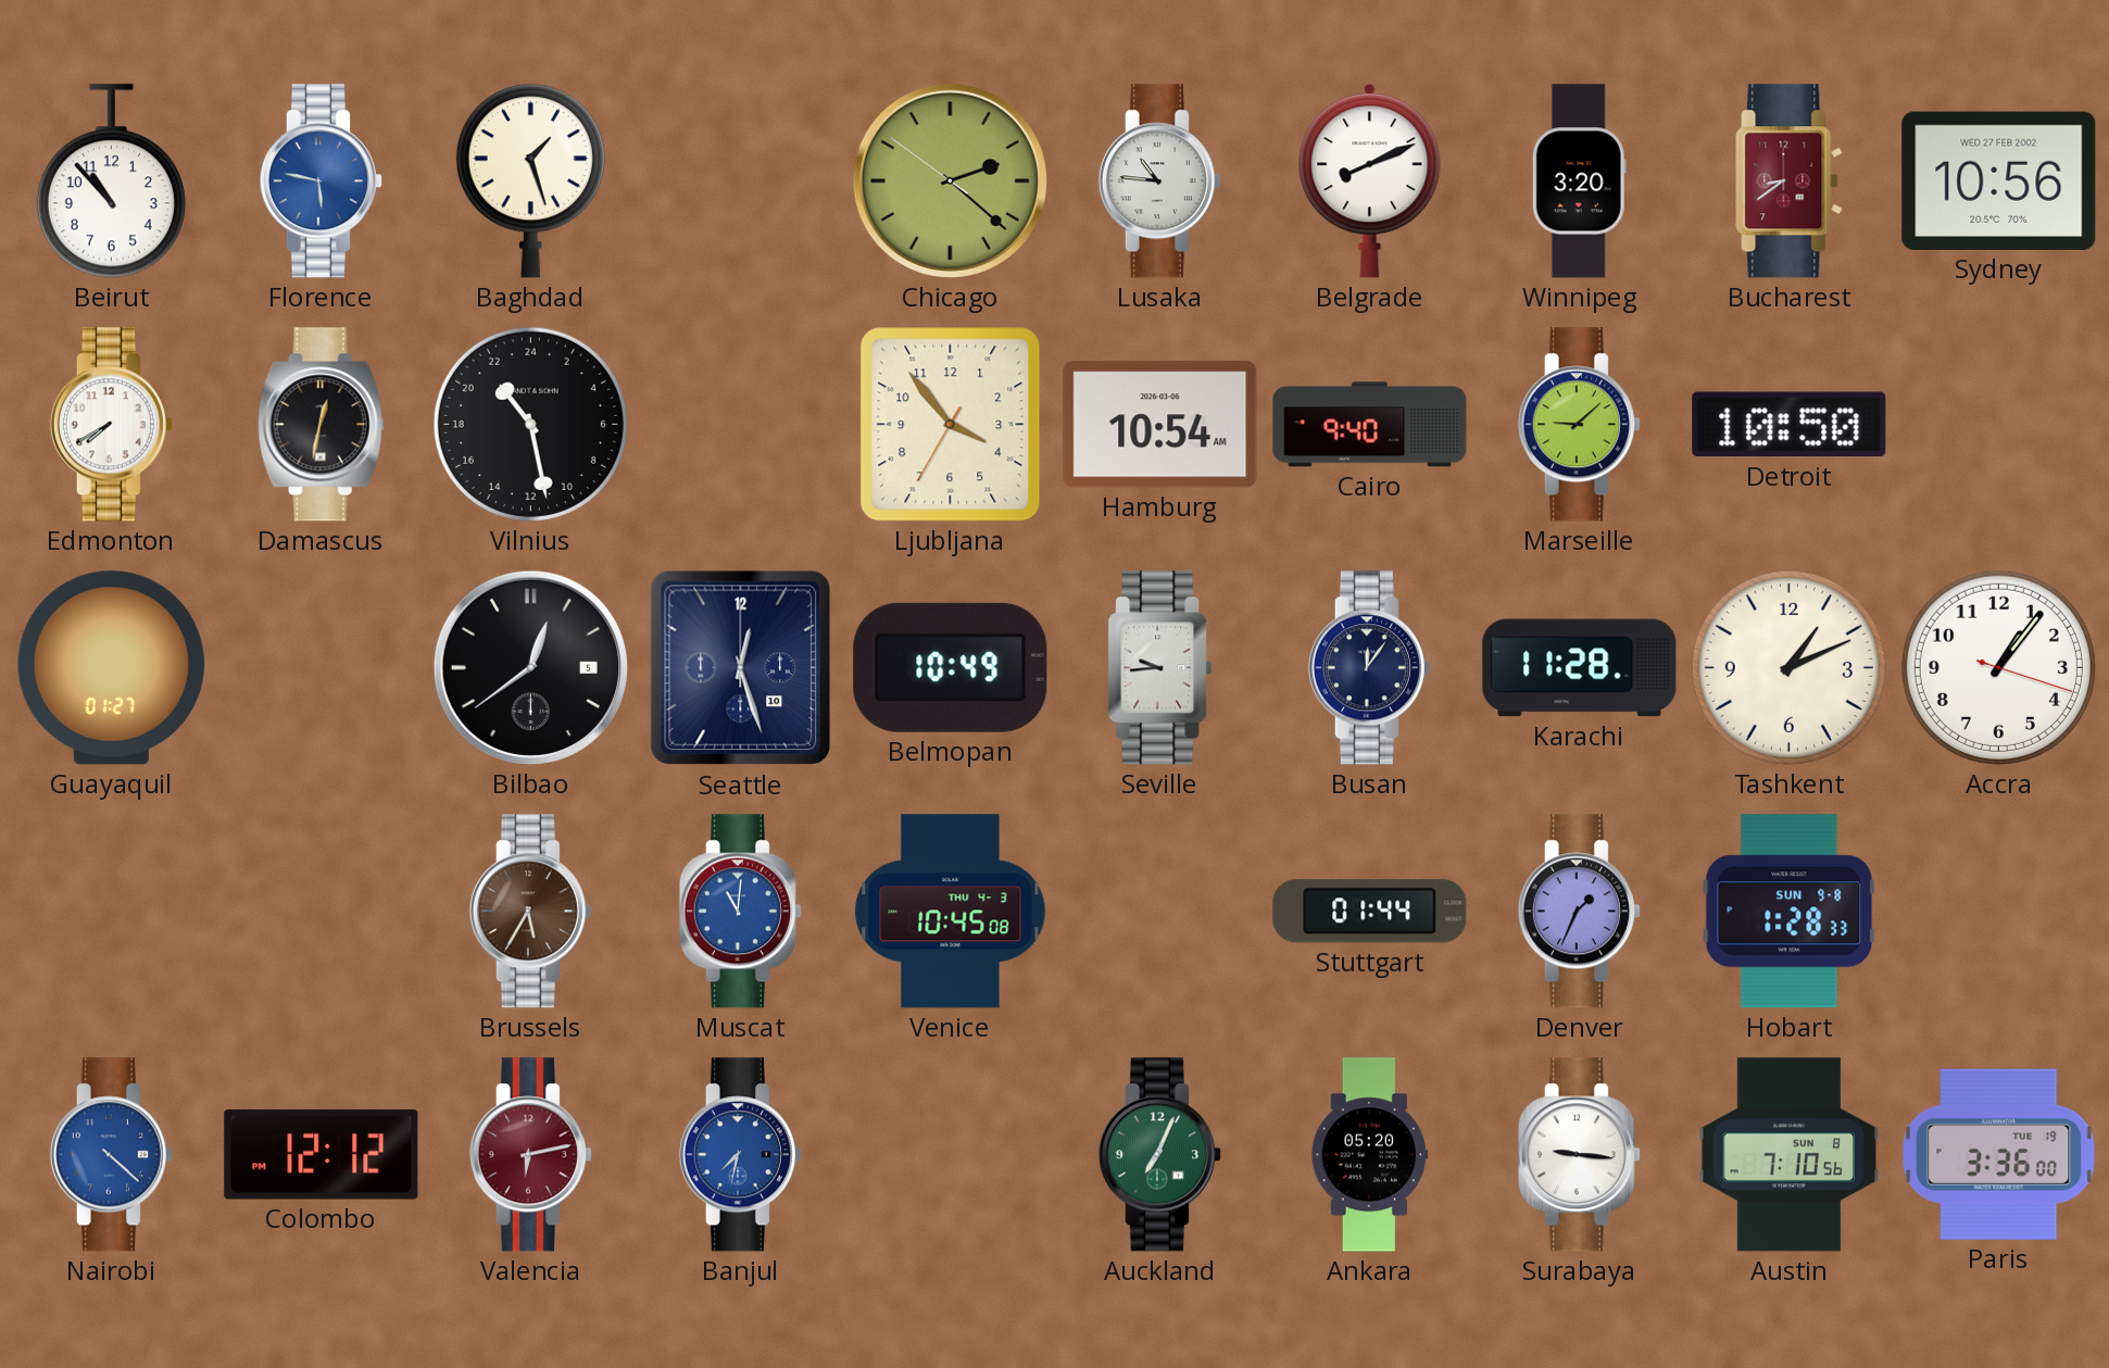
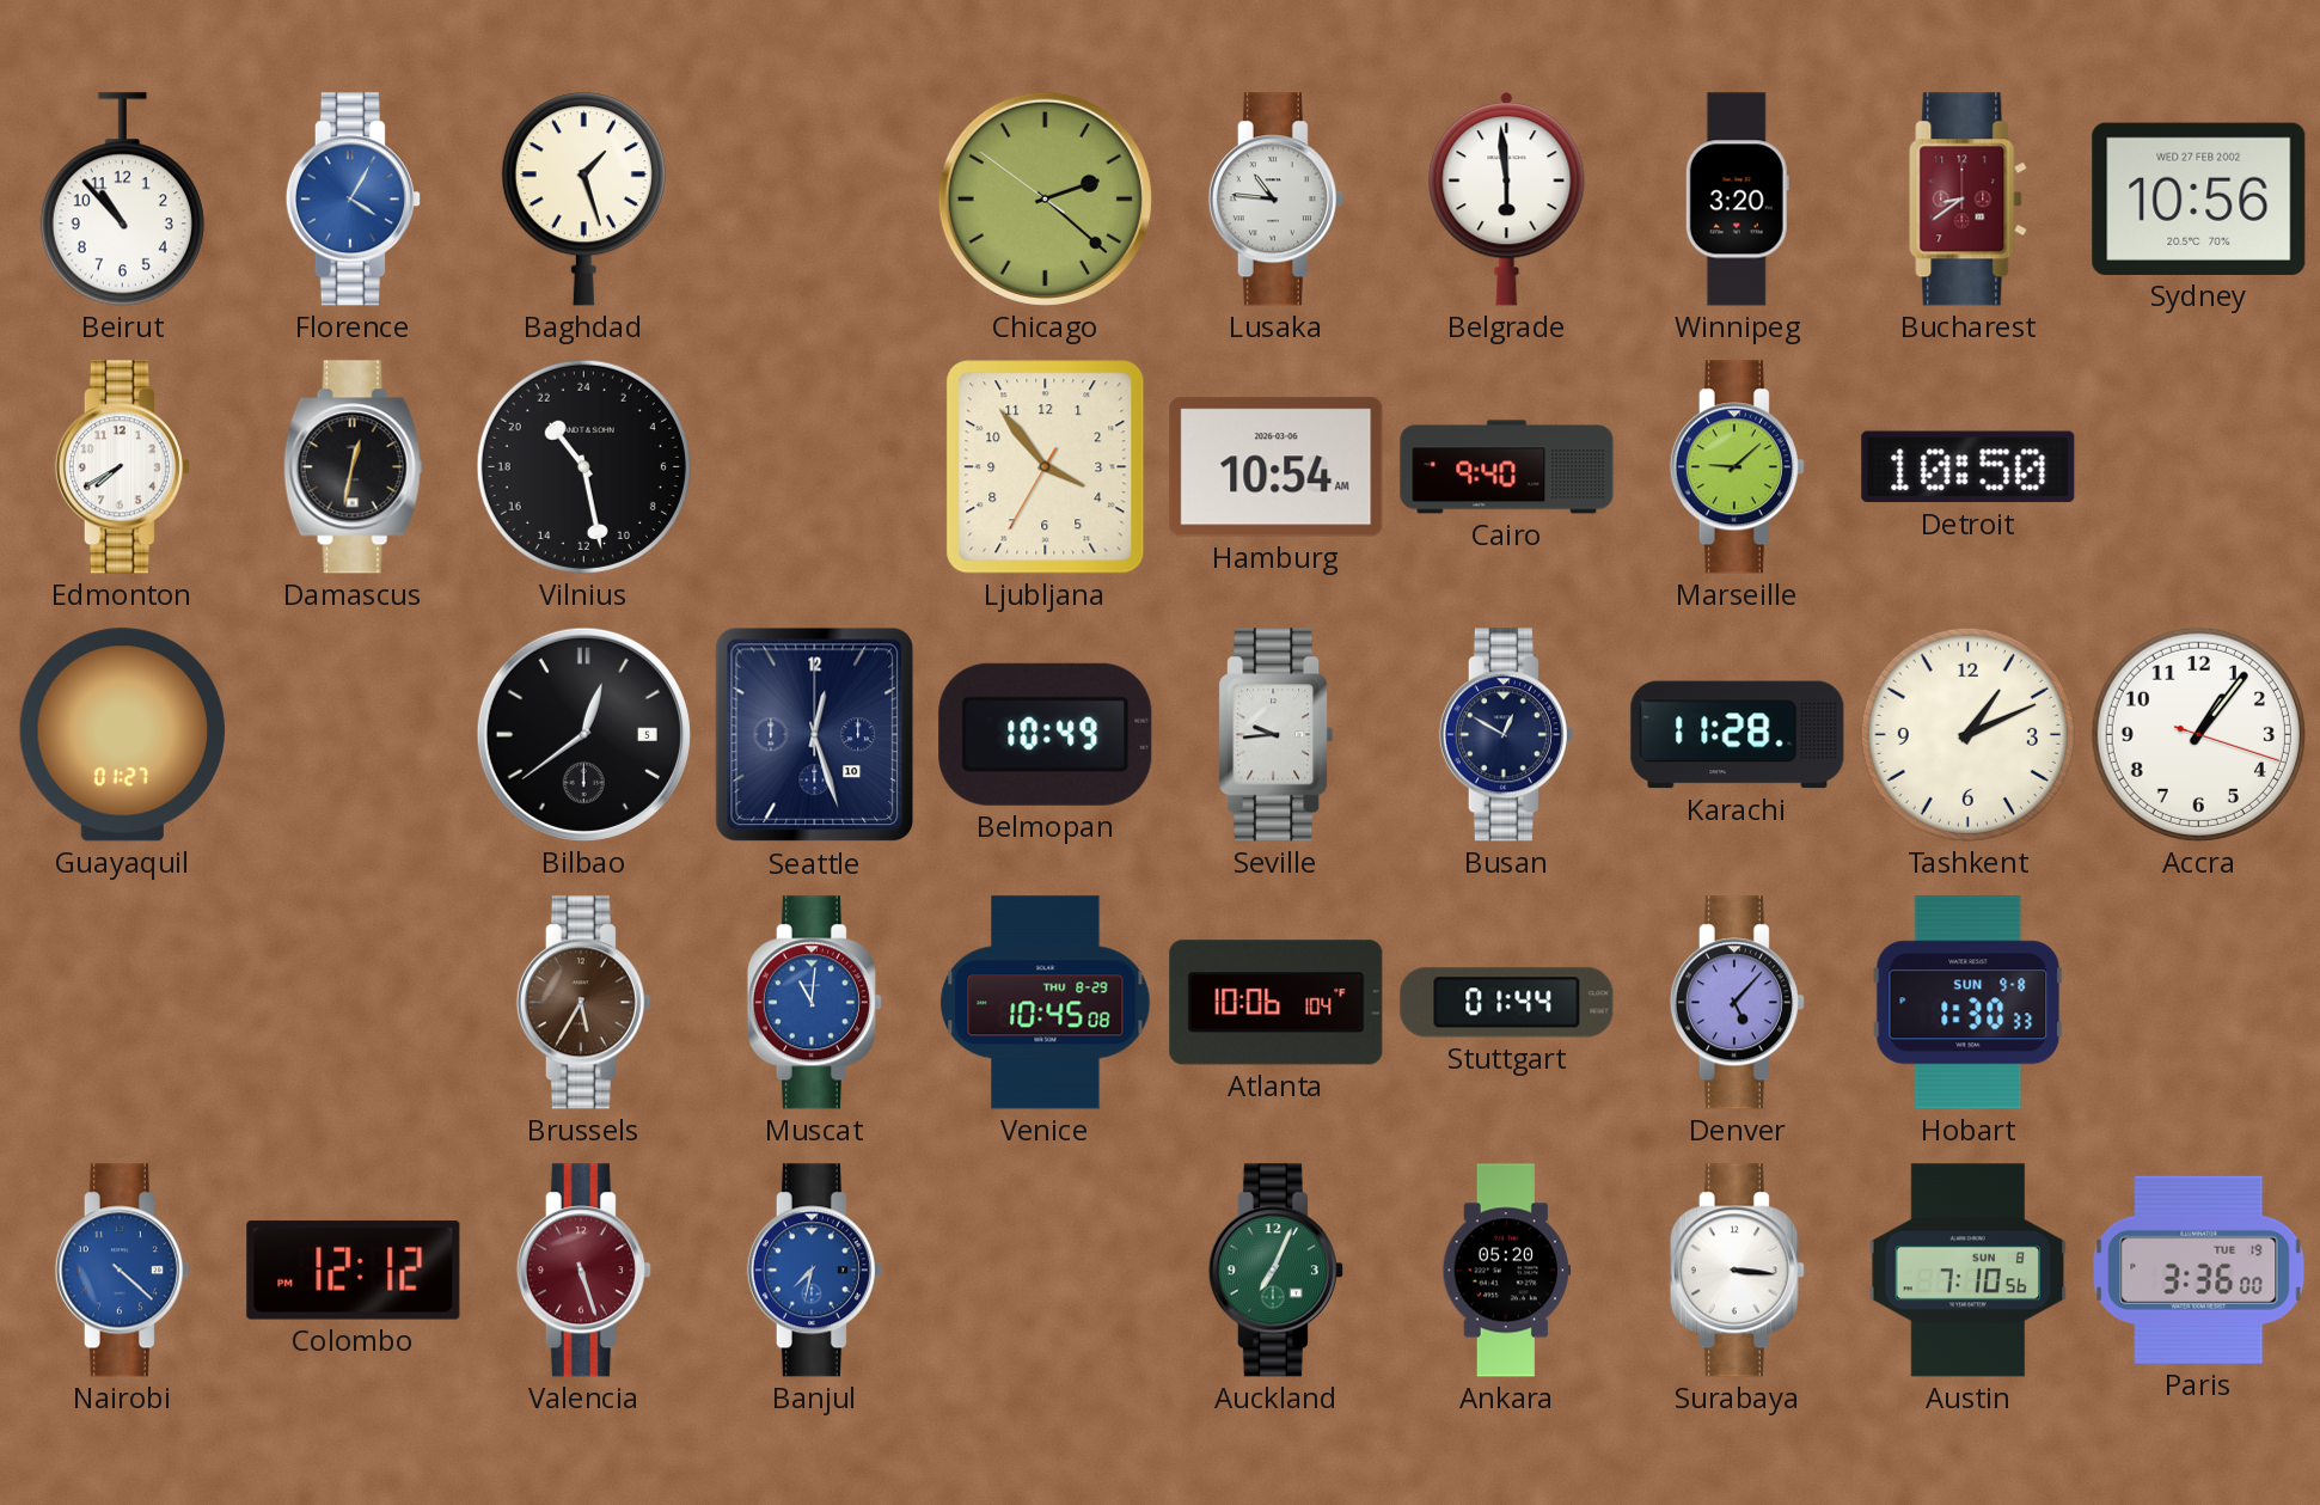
Florence: 5:47 -> 4:05
Belgrade: 8:11 -> 5:59
Busan: 12:06 -> 12:50
Venice date: THU 4-3 -> THU 8-29
Atlanta: none -> 10:06
Denver: 1:34 -> 5:07
Hobart: 1:28 -> 1:30
Valencia: 6:13 -> 5:27
Surabaya: 9:16 -> 3:16
